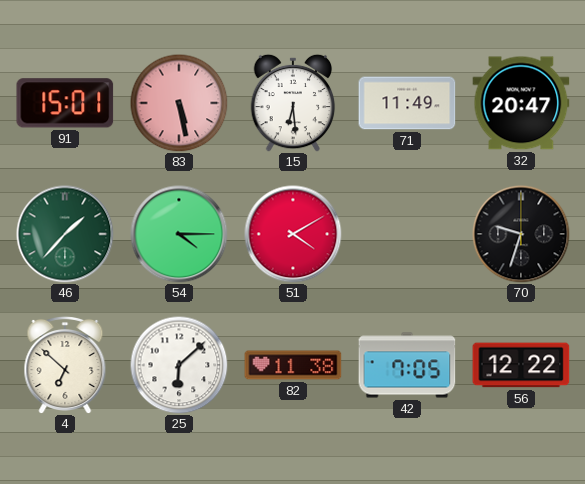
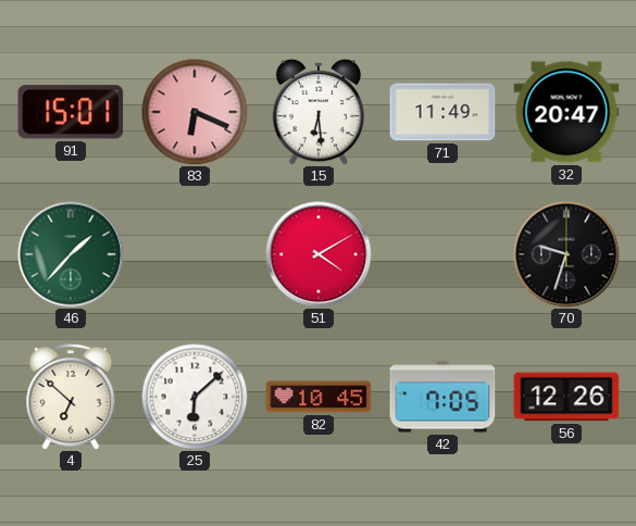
83: 5:28 -> 6:19
54: 4:15 -> none
82: 11:38 -> 10:45
56: 12:22 -> 12:26
